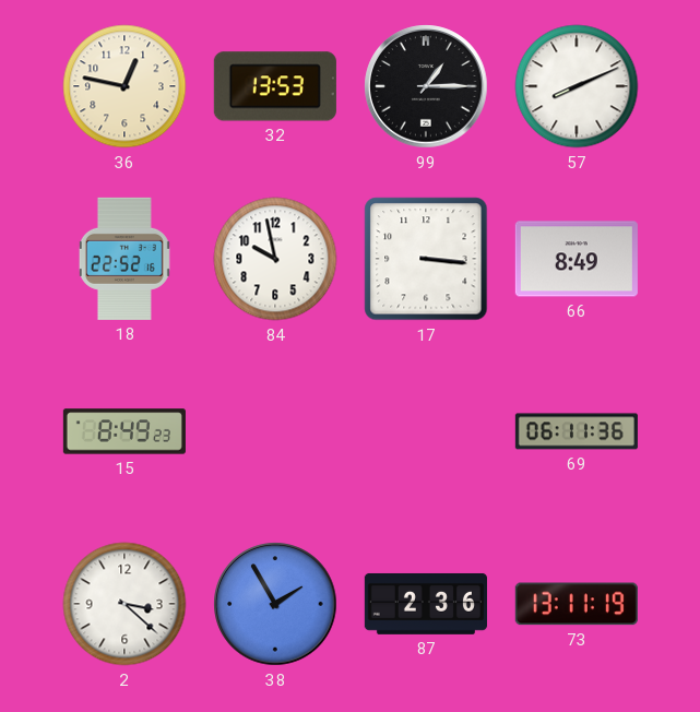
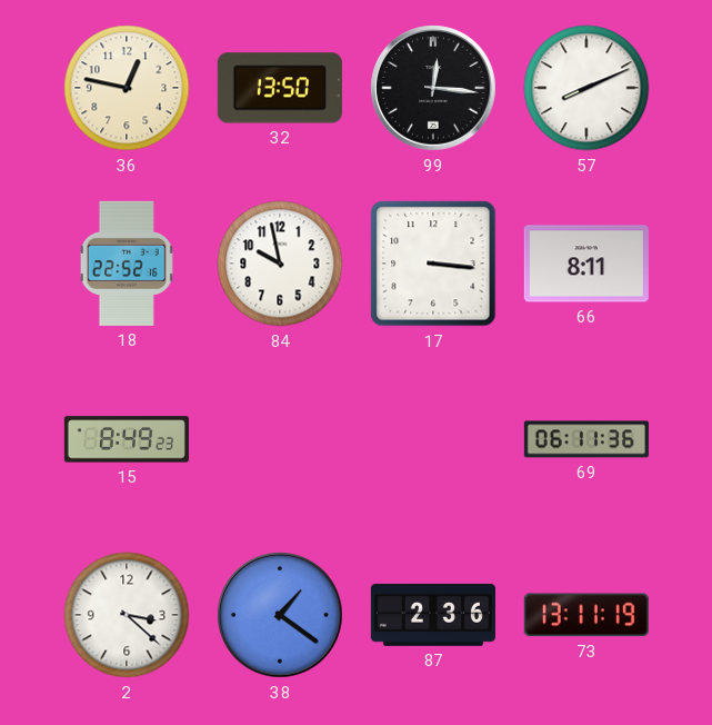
32: 13:53 -> 13:50
99: 1:15 -> 12:16
66: 8:49 -> 8:11
38: 1:55 -> 1:21
